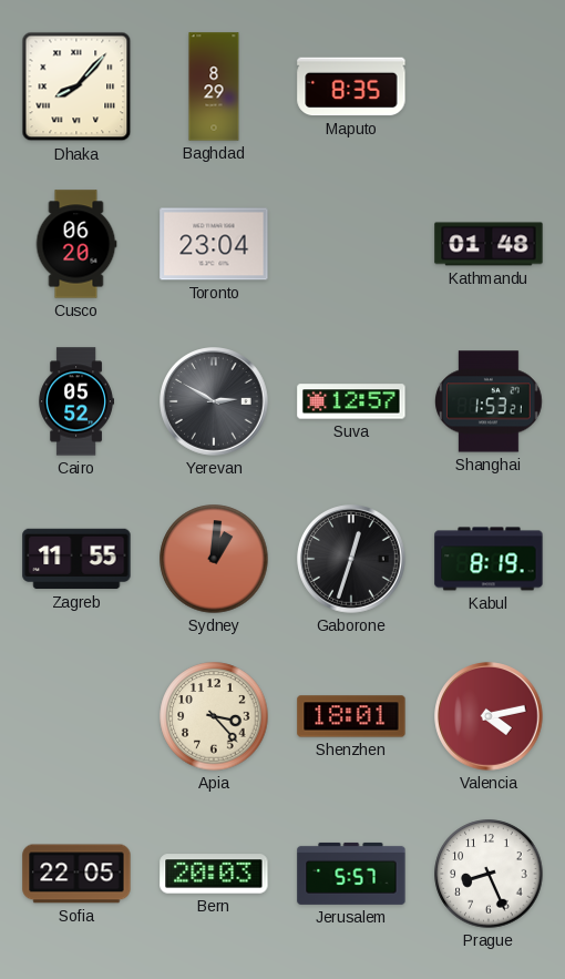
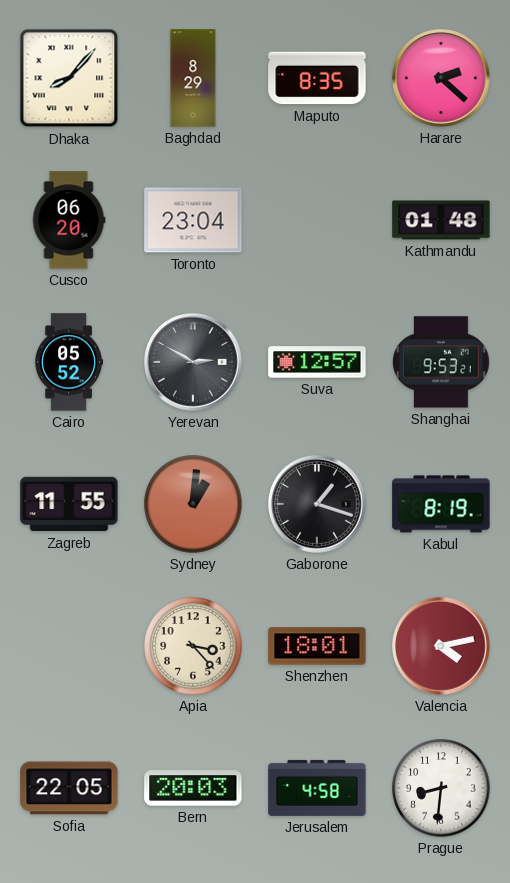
Harare: none -> 2:22
Shanghai: 1:53 -> 9:53
Gaborone: 12:33 -> 1:18
Jerusalem: 5:57 -> 4:58
Prague: 8:26 -> 8:31
